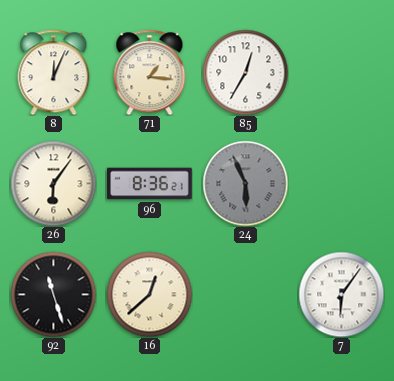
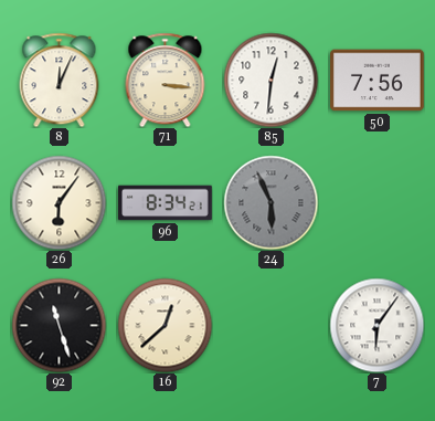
71: 1:16 -> 3:16
85: 12:35 -> 12:31
50: none -> 7:56
96: 8:36 -> 8:34
